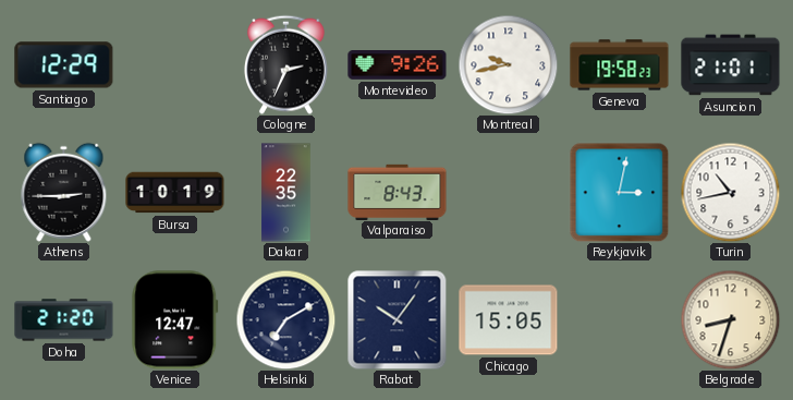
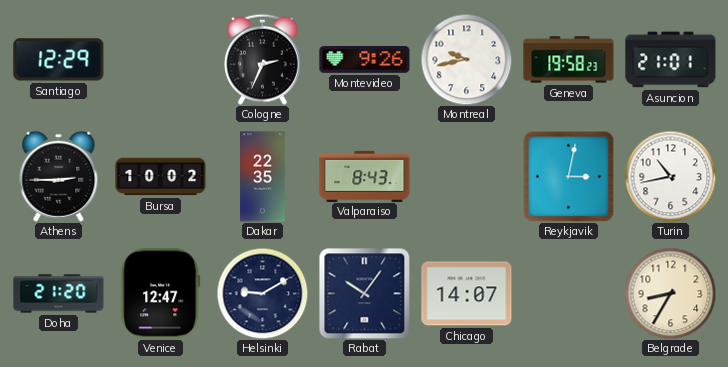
Bursa: 10:19 -> 10:02
Helsinki: 7:10 -> 9:10
Chicago: 15:05 -> 14:07
Belgrade: 8:33 -> 8:35
